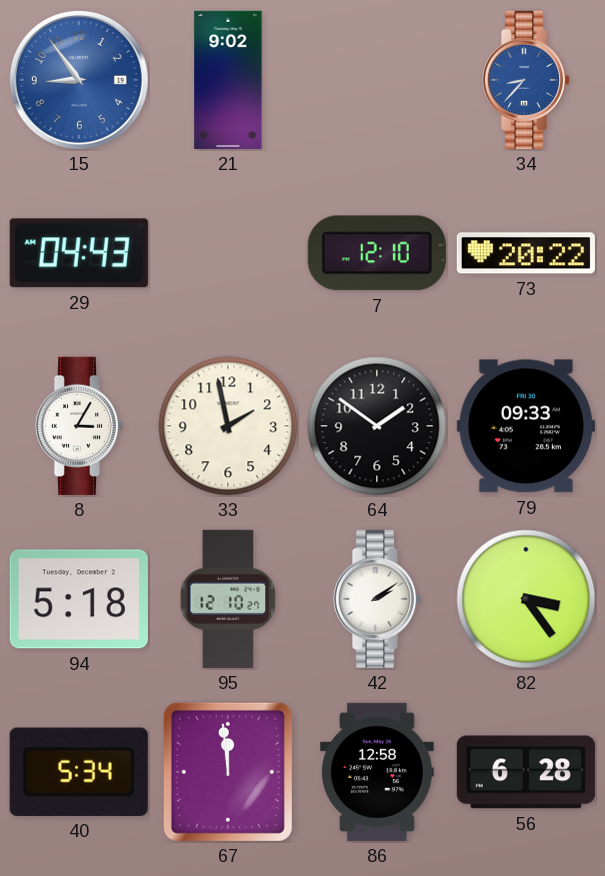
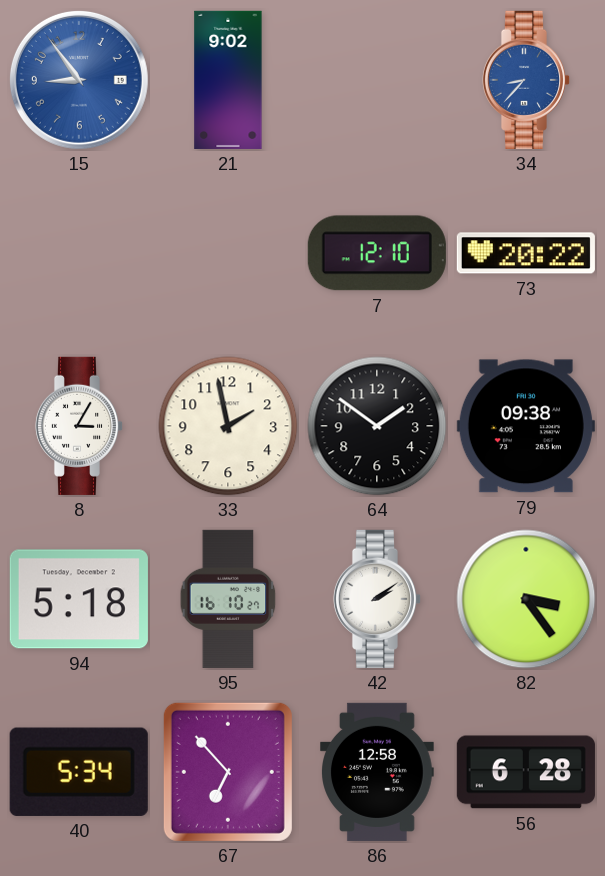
29: 04:43 -> none
79: 09:33 -> 09:38
95: 12:10 -> 16:10
67: 11:59 -> 6:53
